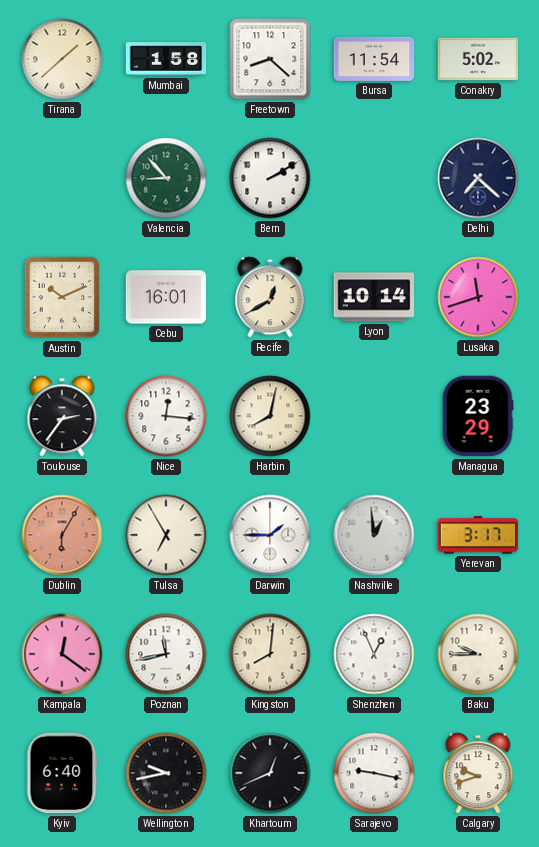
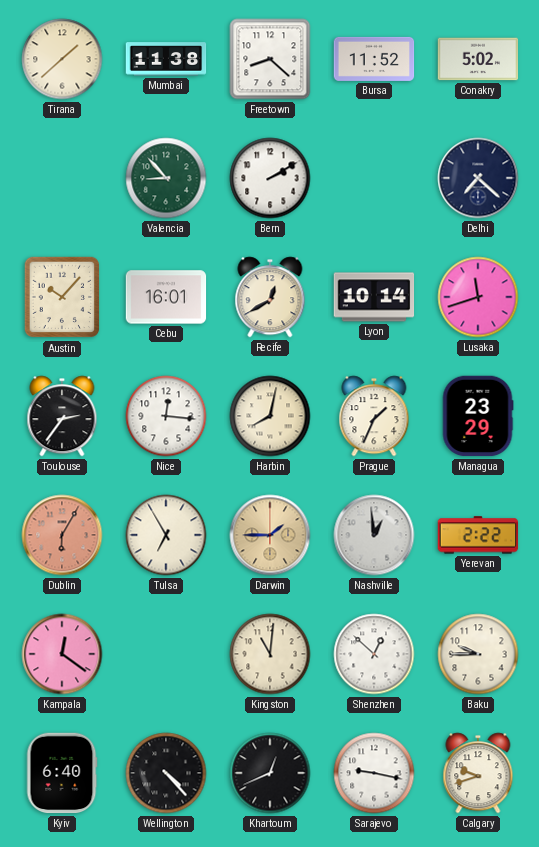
Mumbai: 1:58 -> 11:38
Bursa: 11:54 -> 11:52
Austin: 10:11 -> 10:07
Prague: none -> 1:34
Darwin dial: white -> champagne
Yerevan: 3:17 -> 2:22
Poznan: 11:43 -> none
Kingston: 8:01 -> 11:01
Shenzhen: 12:56 -> 12:52
Wellington: 9:43 -> 4:23
